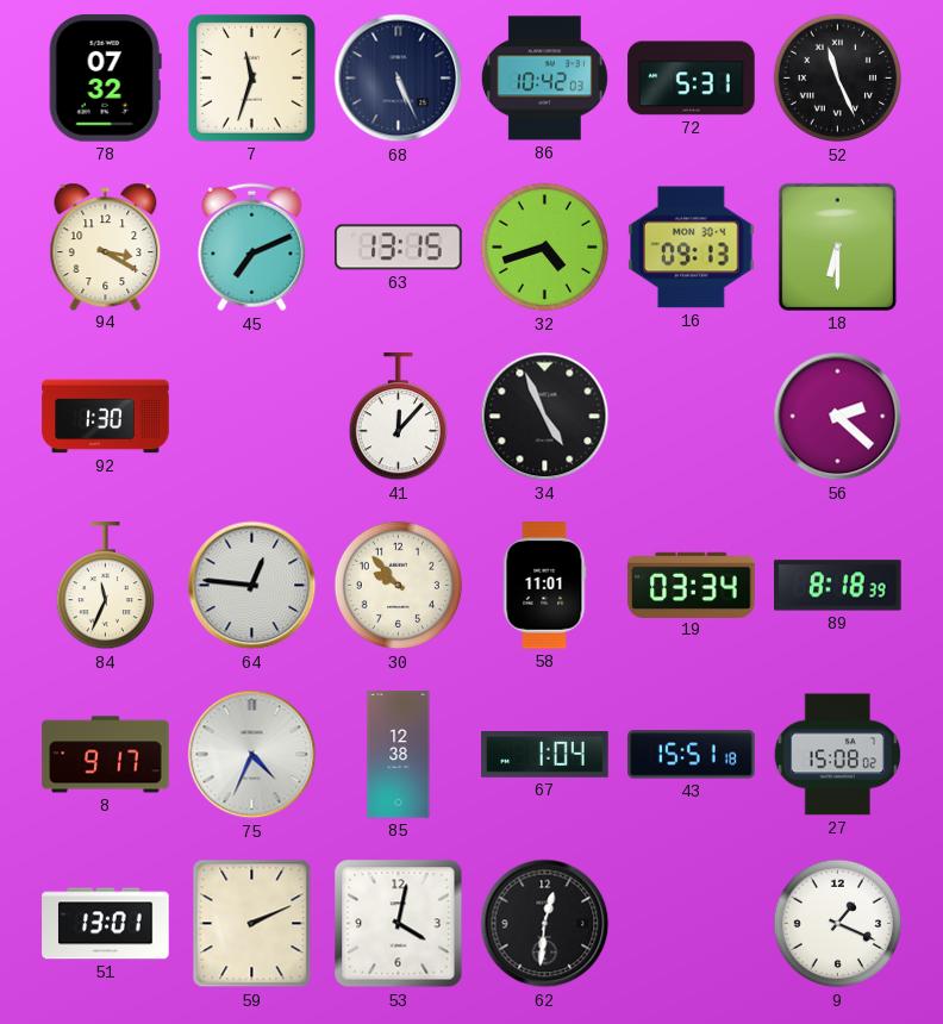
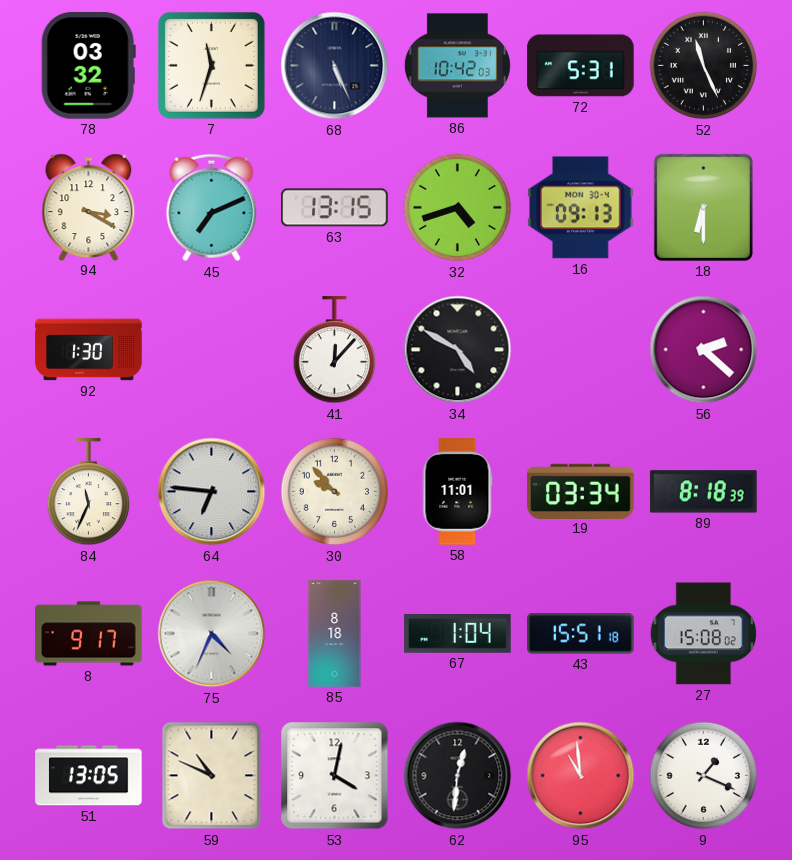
78: 07:32 -> 03:32
34: 4:56 -> 4:50
64: 12:46 -> 6:46
85: 12:38 -> 8:18
51: 13:01 -> 13:05
59: 2:11 -> 10:49
95: none -> 10:59
